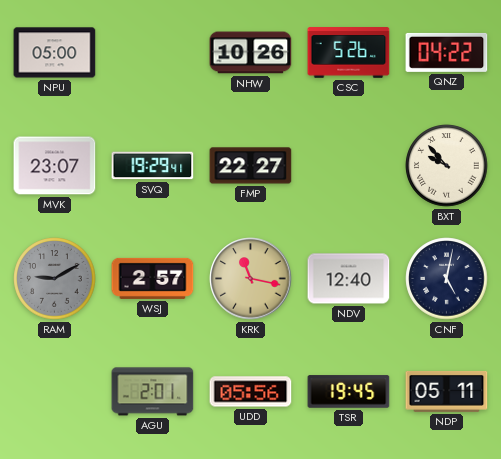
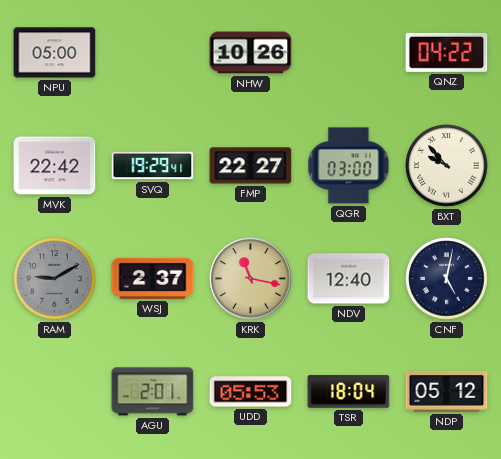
CSC: 5:26 -> none
MVK: 23:07 -> 22:42
QGR: none -> 03:00
WSJ: 2:57 -> 2:37
UDD: 05:56 -> 05:53
TSR: 19:45 -> 18:04
NDP: 05:11 -> 05:12
